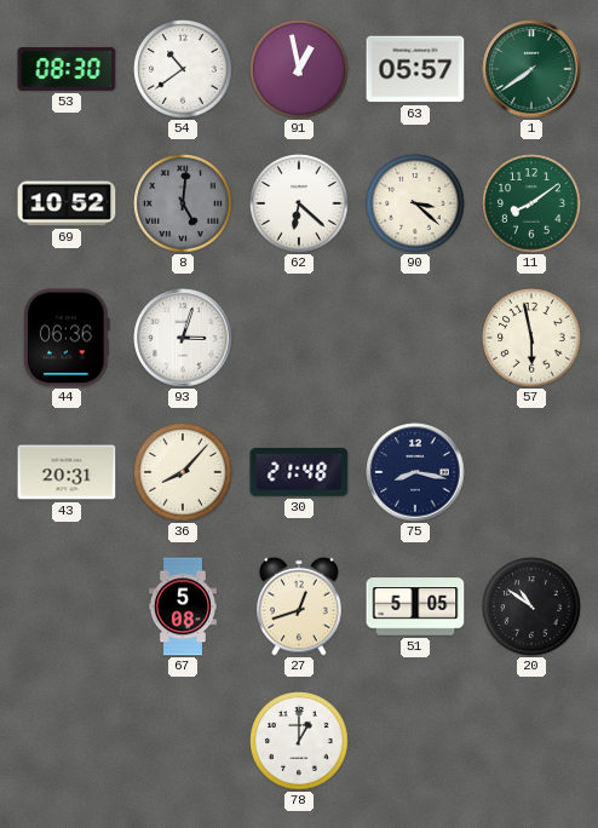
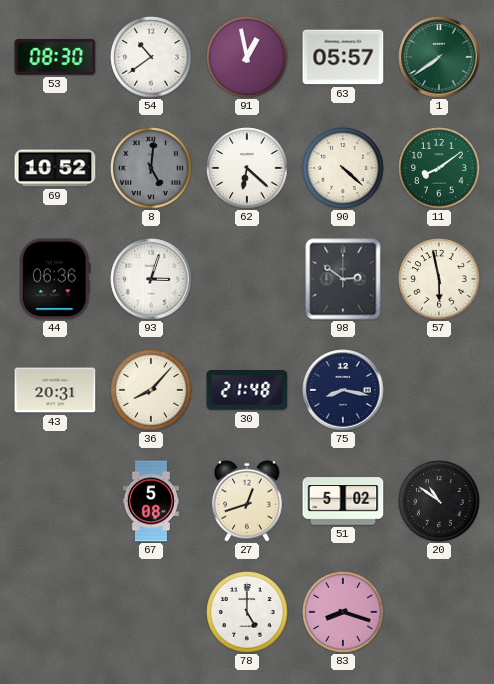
90: 3:22 -> 4:22
98: none -> 2:51
51: 5:05 -> 5:02
78: 1:00 -> 5:00
83: none -> 8:18
